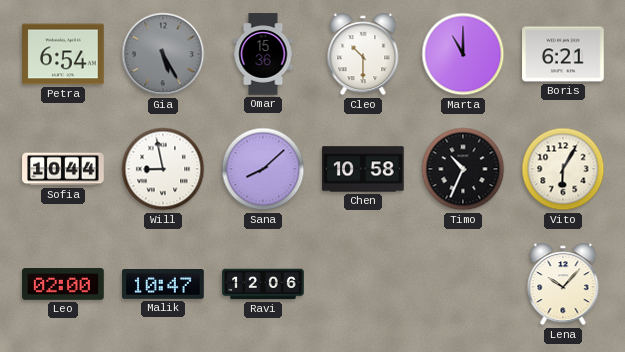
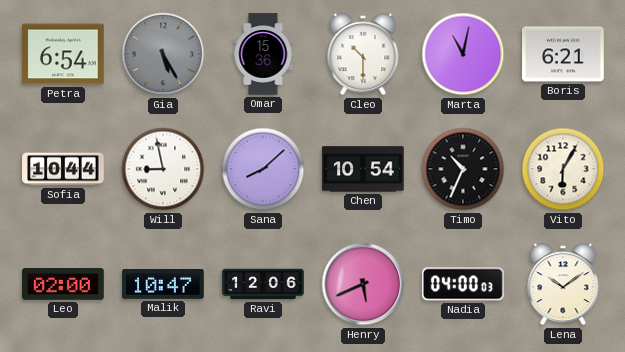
Marta: 11:00 -> 11:02
Chen: 10:58 -> 10:54
Henry: none -> 5:41
Nadia: none -> 04:00
Lena: 10:07 -> 10:09
